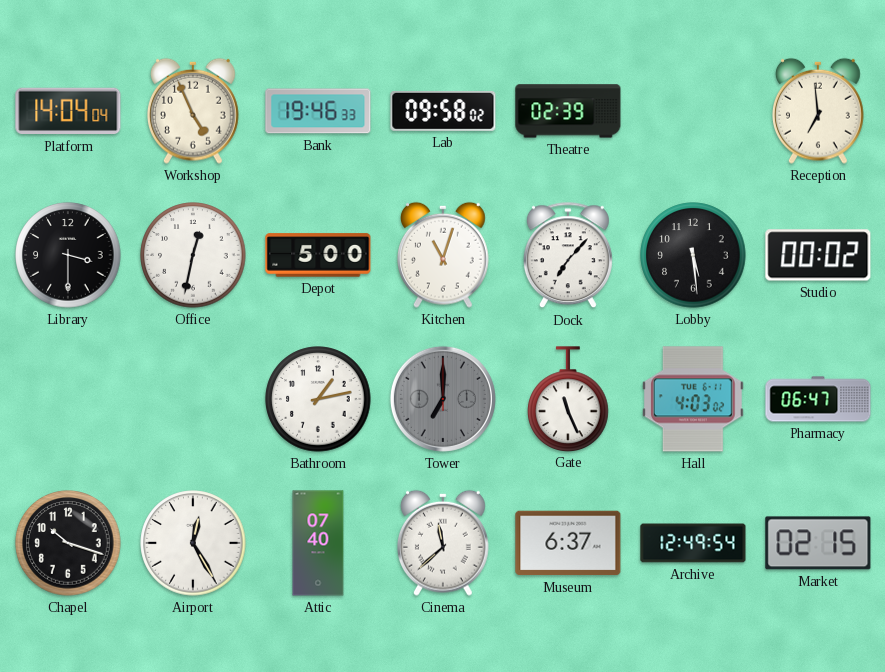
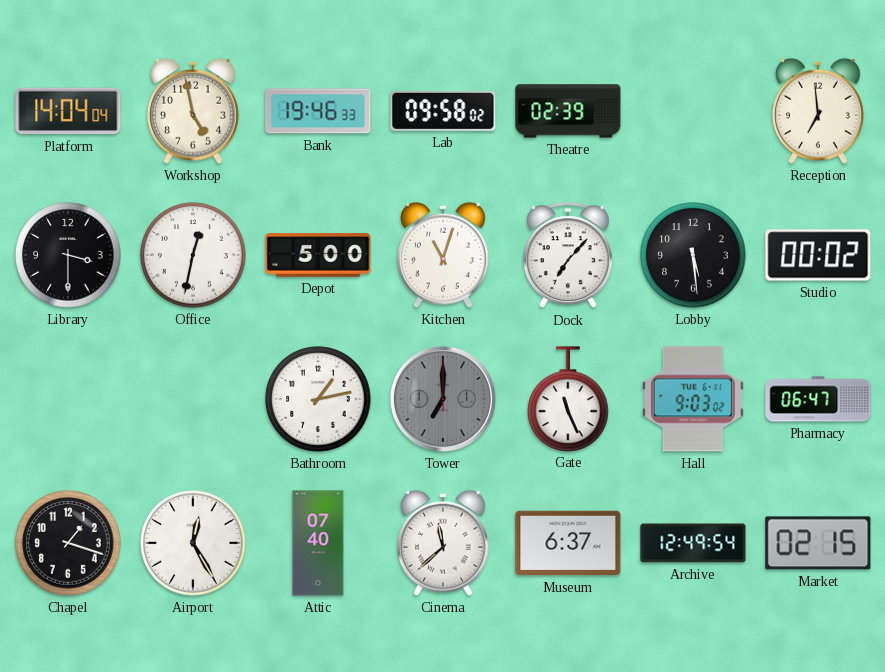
Workshop: 4:56 -> 4:58
Hall: 4:03 -> 9:03
Chapel: 10:18 -> 1:18
